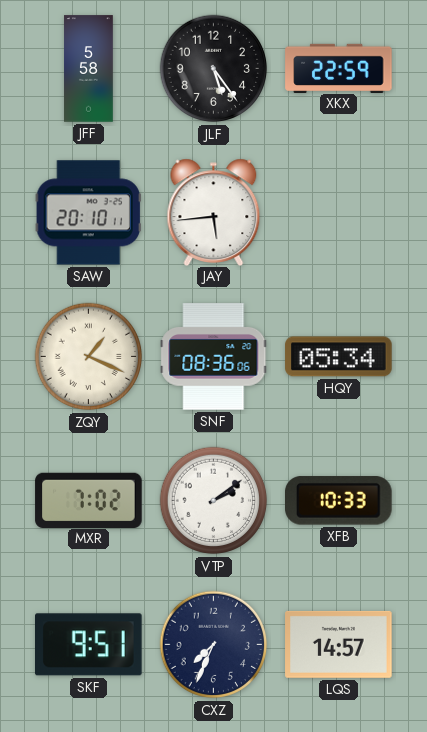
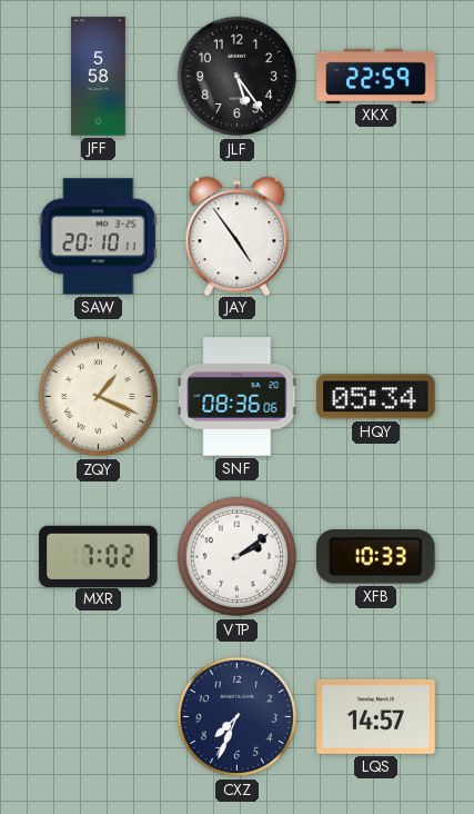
JAY: 5:44 -> 4:54
SKF: 9:51 -> none
